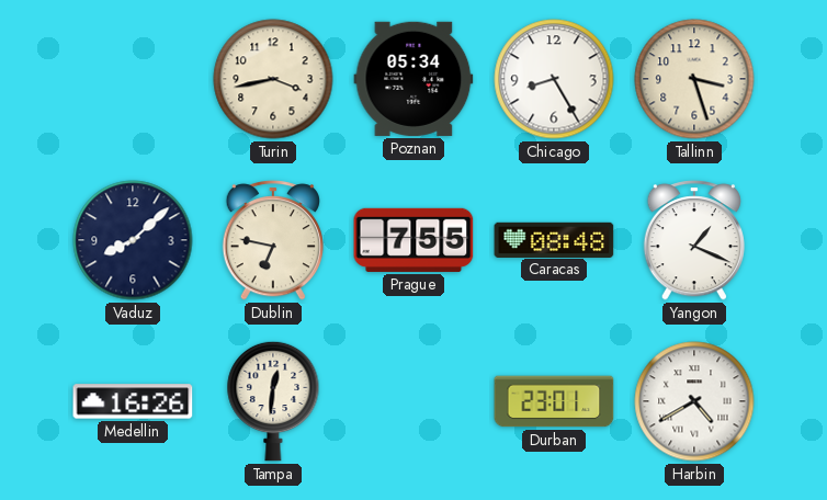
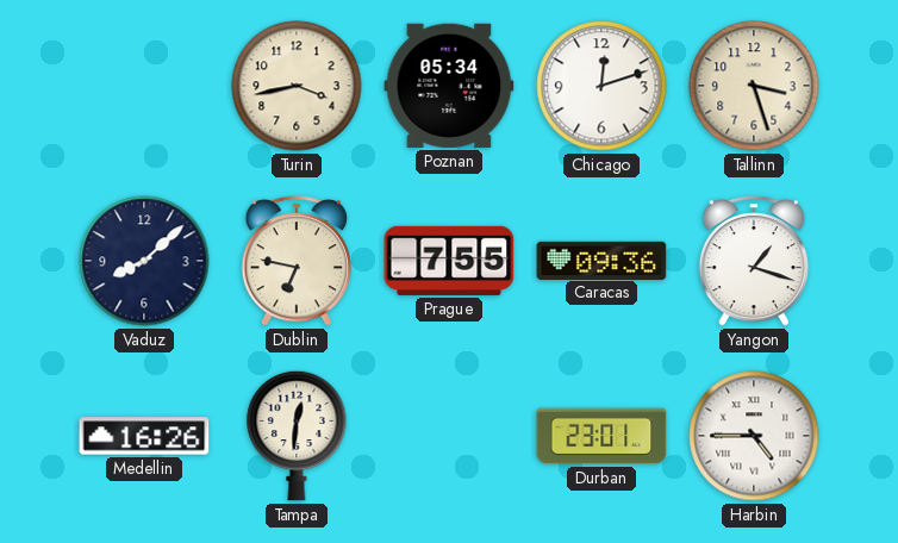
Chicago: 8:25 -> 12:12
Caracas: 08:48 -> 09:36
Yangon: 1:19 -> 1:18
Harbin: 4:40 -> 4:45
